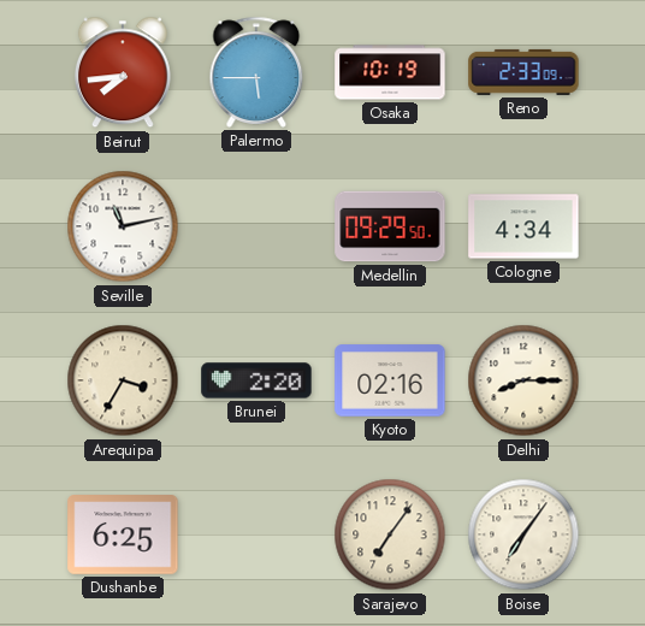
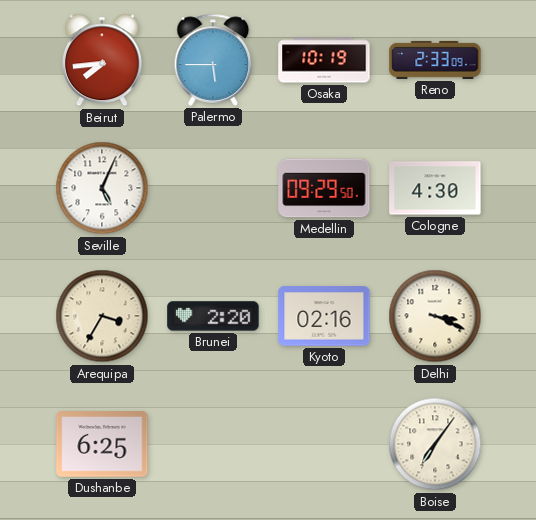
Seville: 11:13 -> 5:04
Cologne: 4:34 -> 4:30
Delhi: 8:15 -> 3:19
Sarajevo: 7:06 -> none
